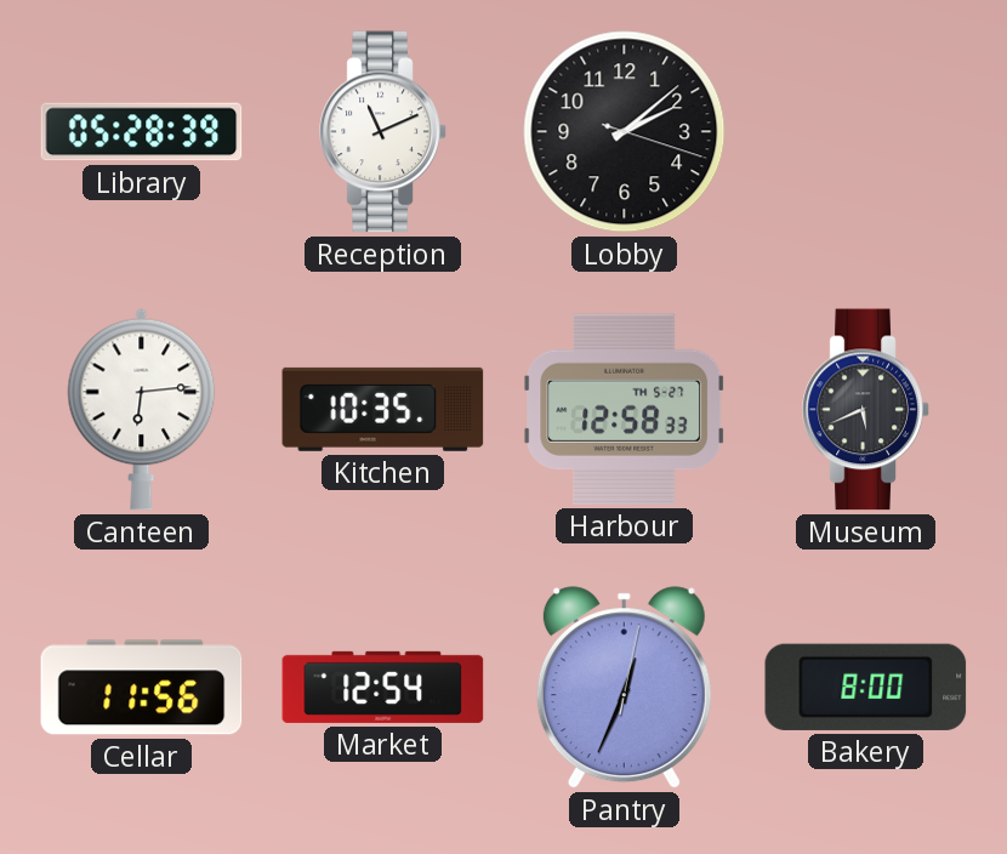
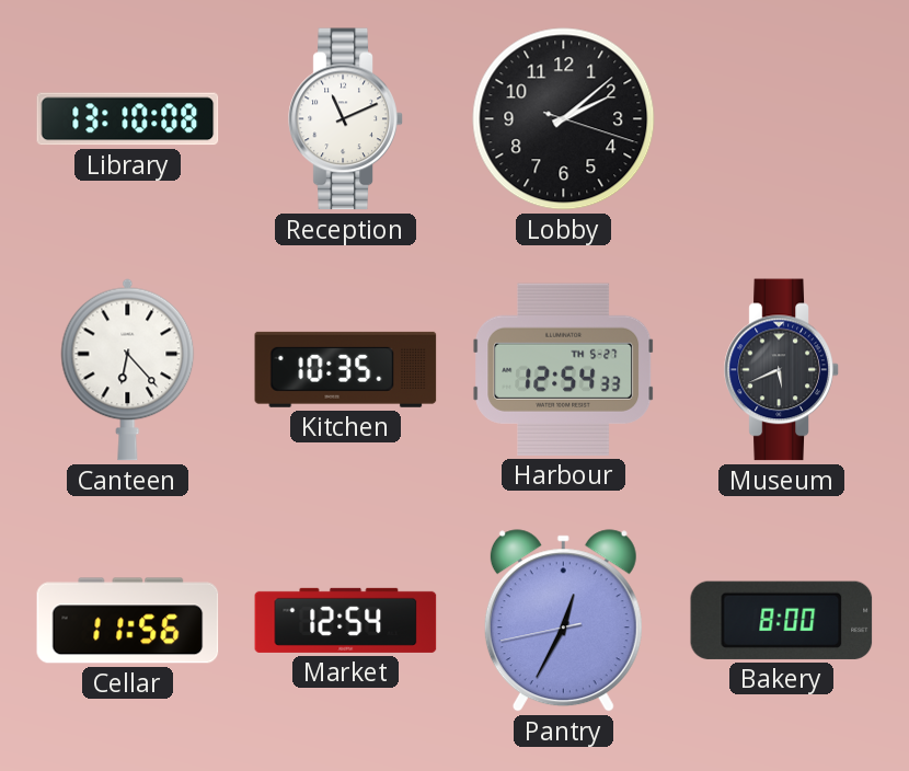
Library: 05:28 -> 13:10
Canteen: 6:14 -> 6:23
Harbour: 12:58 -> 12:54
Pantry: 12:34:02 -> 12:34:43
